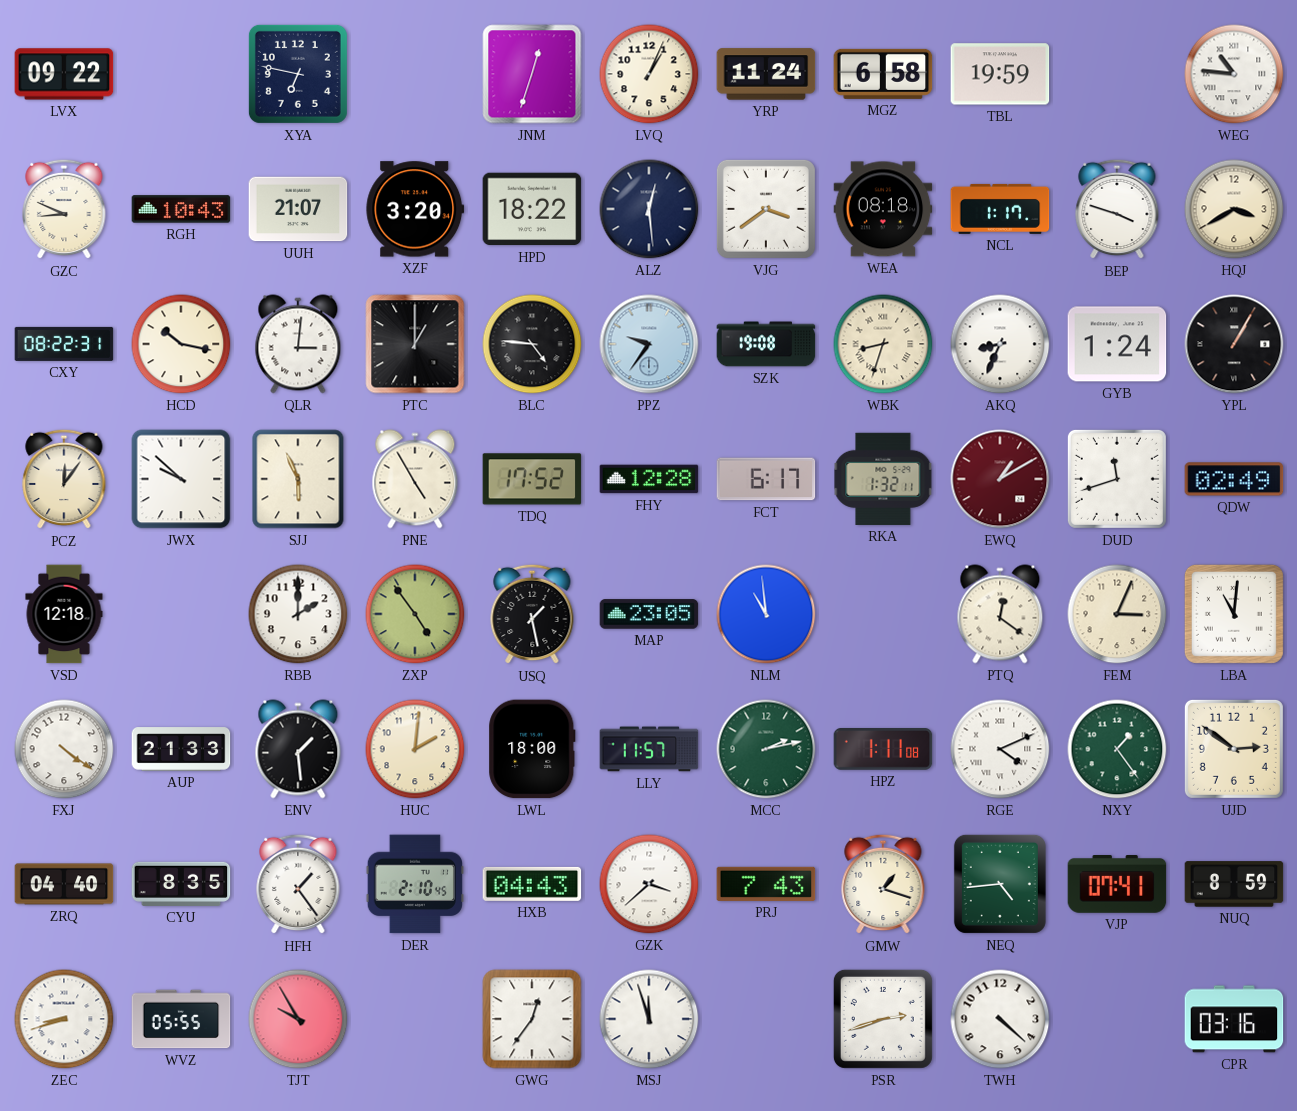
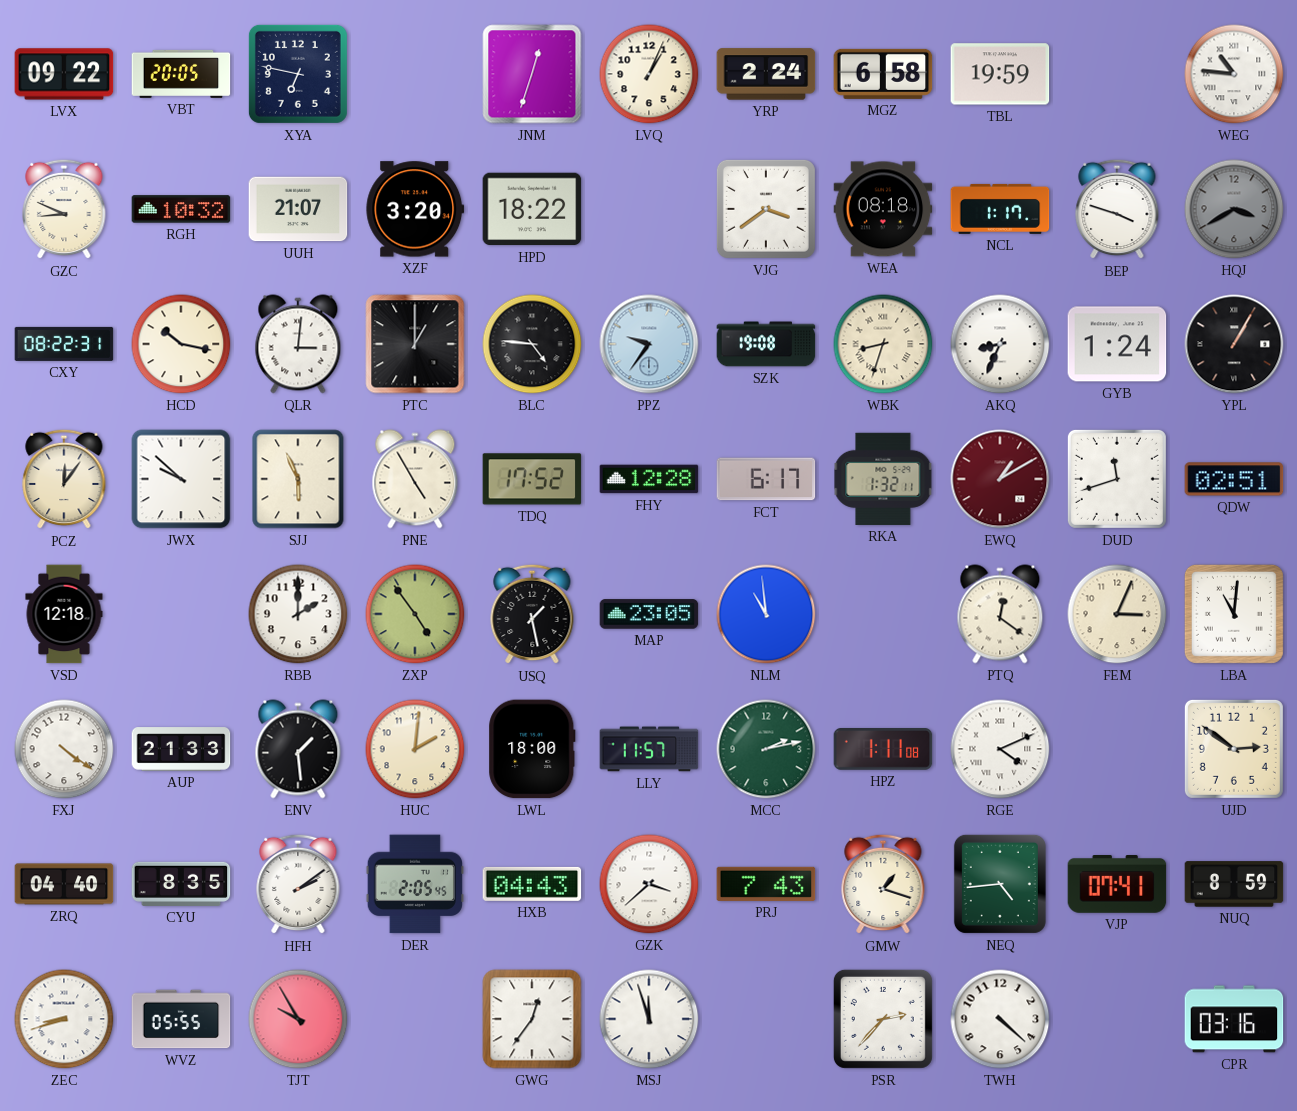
VBT: none -> 20:05
YRP: 11:24 -> 2:24
RGH: 10:43 -> 10:32
ALZ: 12:29 -> none
HQJ dial: cream -> grey
QDW: 02:49 -> 02:51
NXY: 1:24 -> none
HFH: 1:24 -> 2:09
DER: 2:10 -> 2:05
PSR: 2:42 -> 2:37
